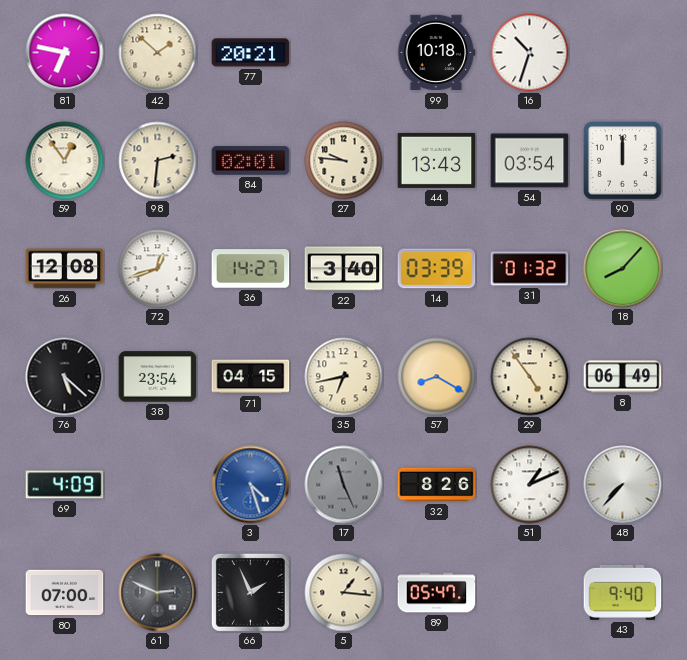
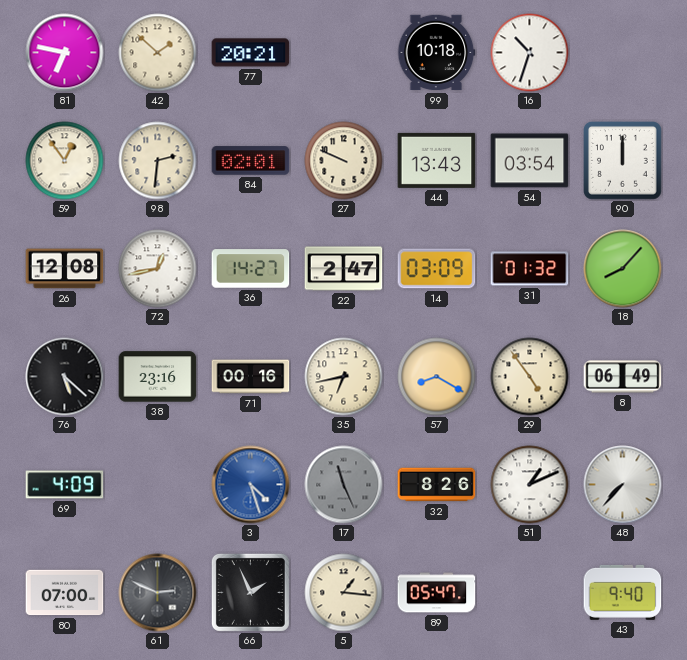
27: 9:46 -> 9:49
72: 12:42 -> 12:43
22: 3:40 -> 2:47
14: 03:39 -> 03:09
38: 23:54 -> 23:16
71: 04:15 -> 00:16
